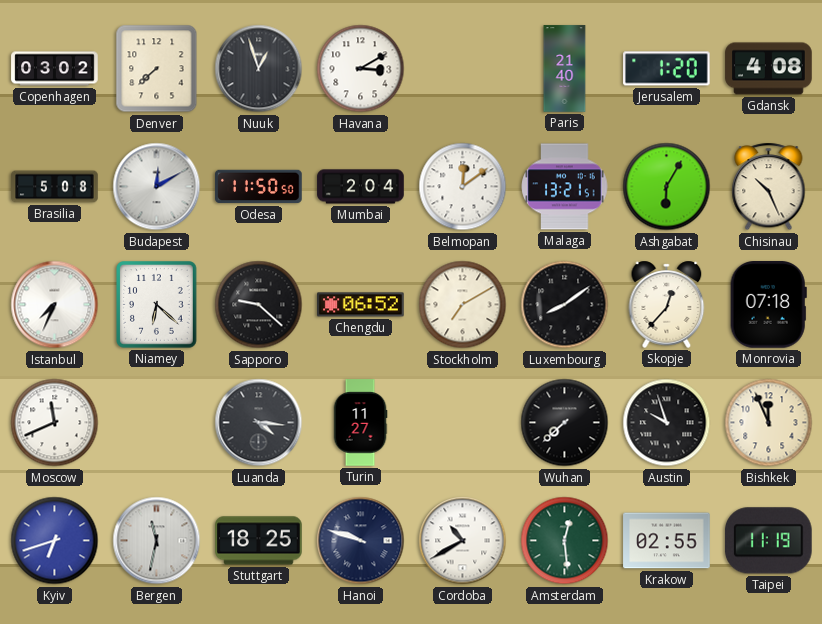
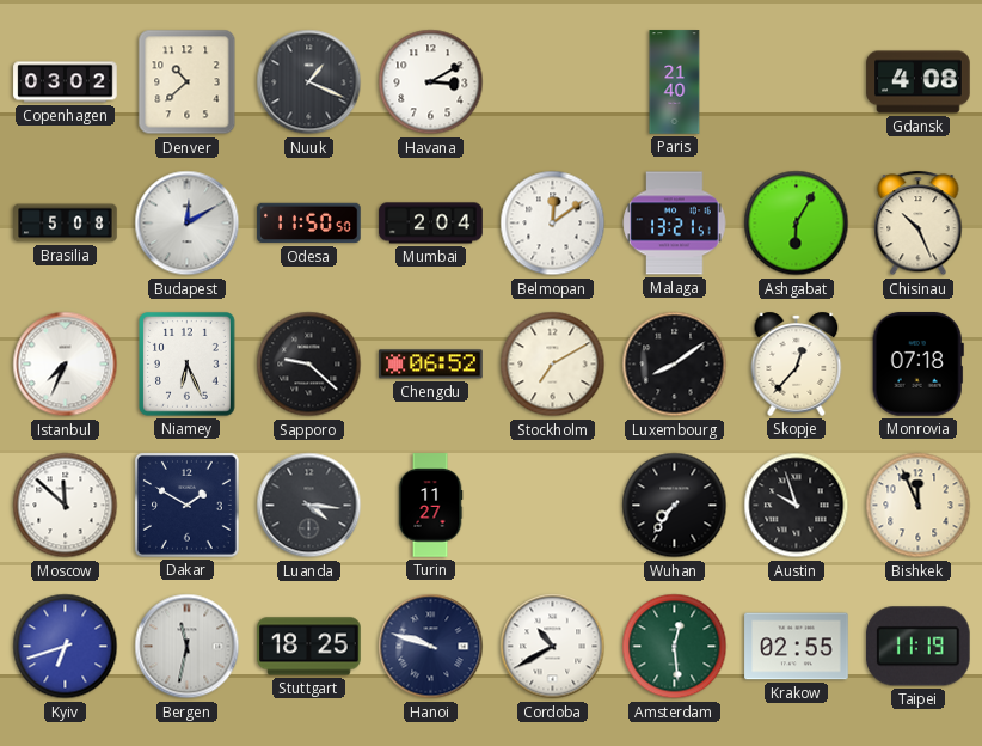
Denver: 7:38 -> 10:38
Nuuk: 12:57 -> 1:19
Jerusalem: 1:20 -> none
Niamey: 6:22 -> 6:26
Moscow: 11:41 -> 11:52
Dakar: none -> 1:50
Wuhan: 7:38 -> 7:36
